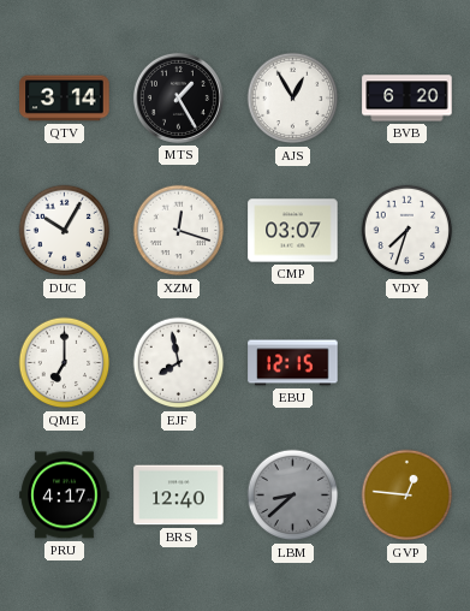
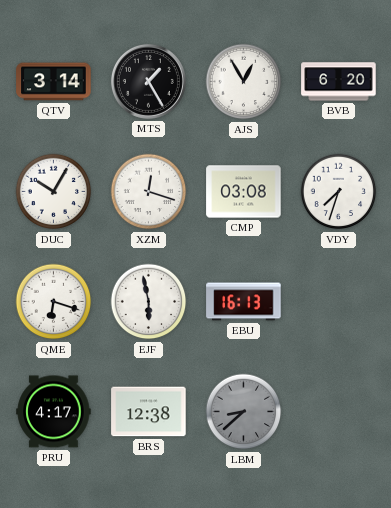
CMP: 03:07 -> 03:08
QME: 7:00 -> 6:18
EJF: 7:58 -> 5:58
EBU: 12:15 -> 16:13
BRS: 12:40 -> 12:38
GVP: 12:46 -> none
